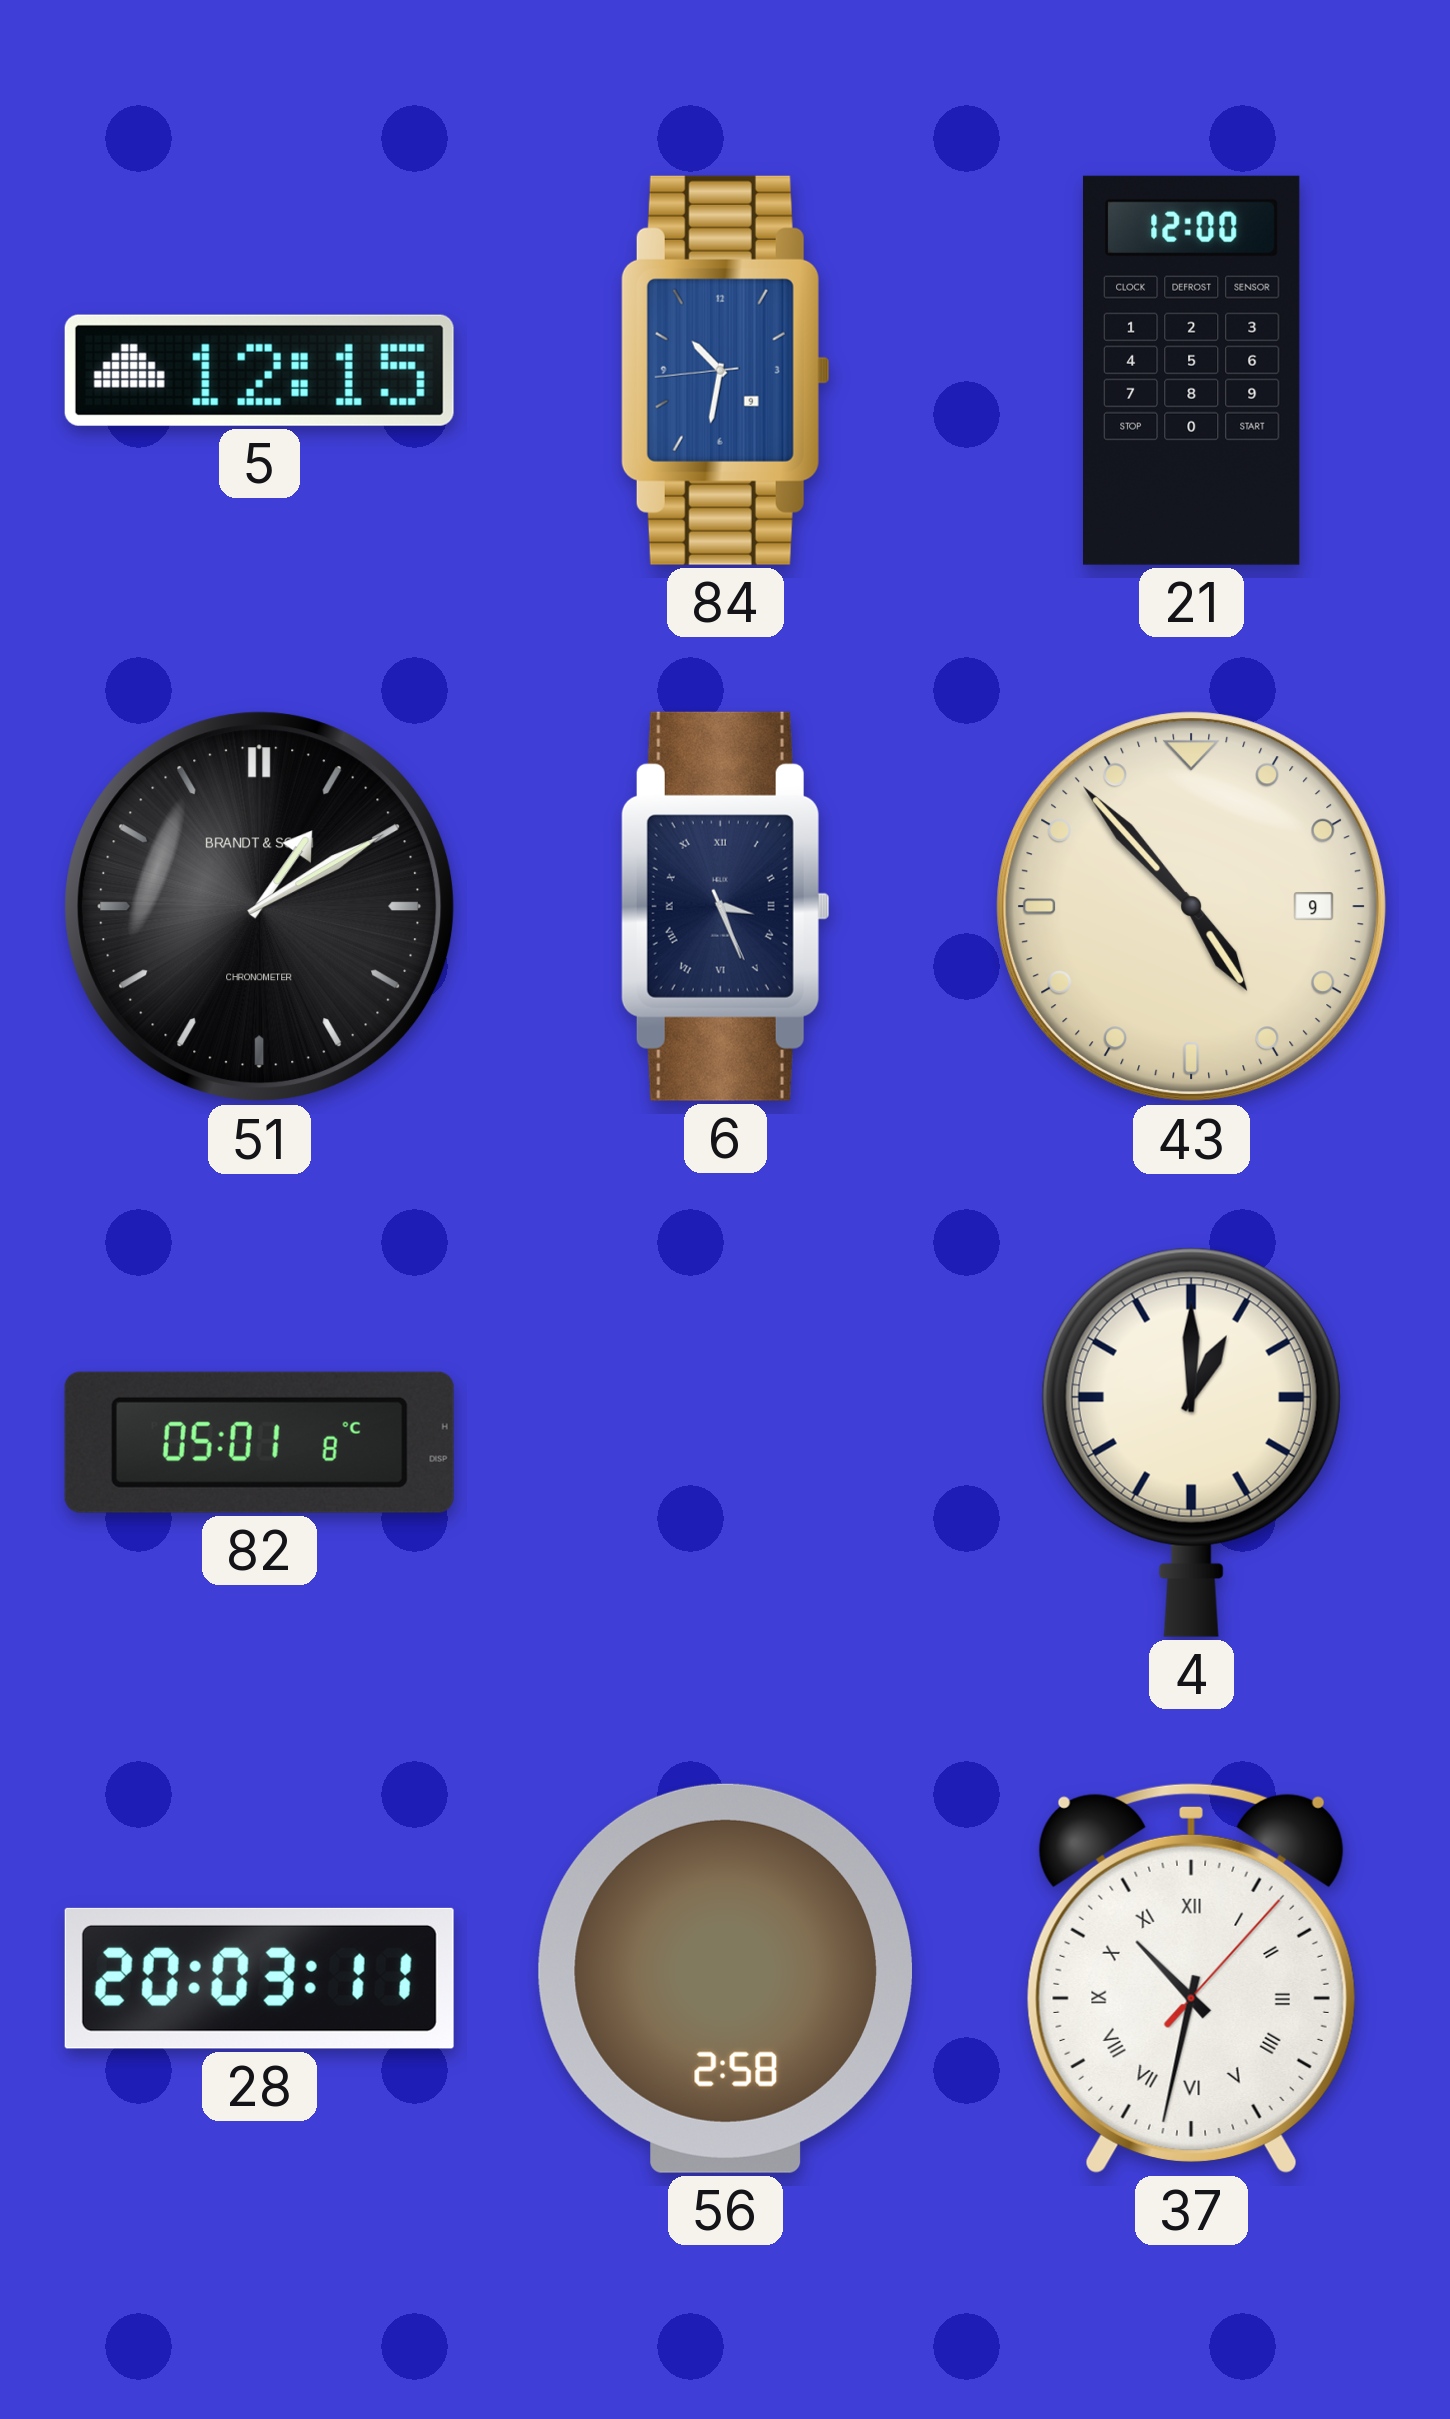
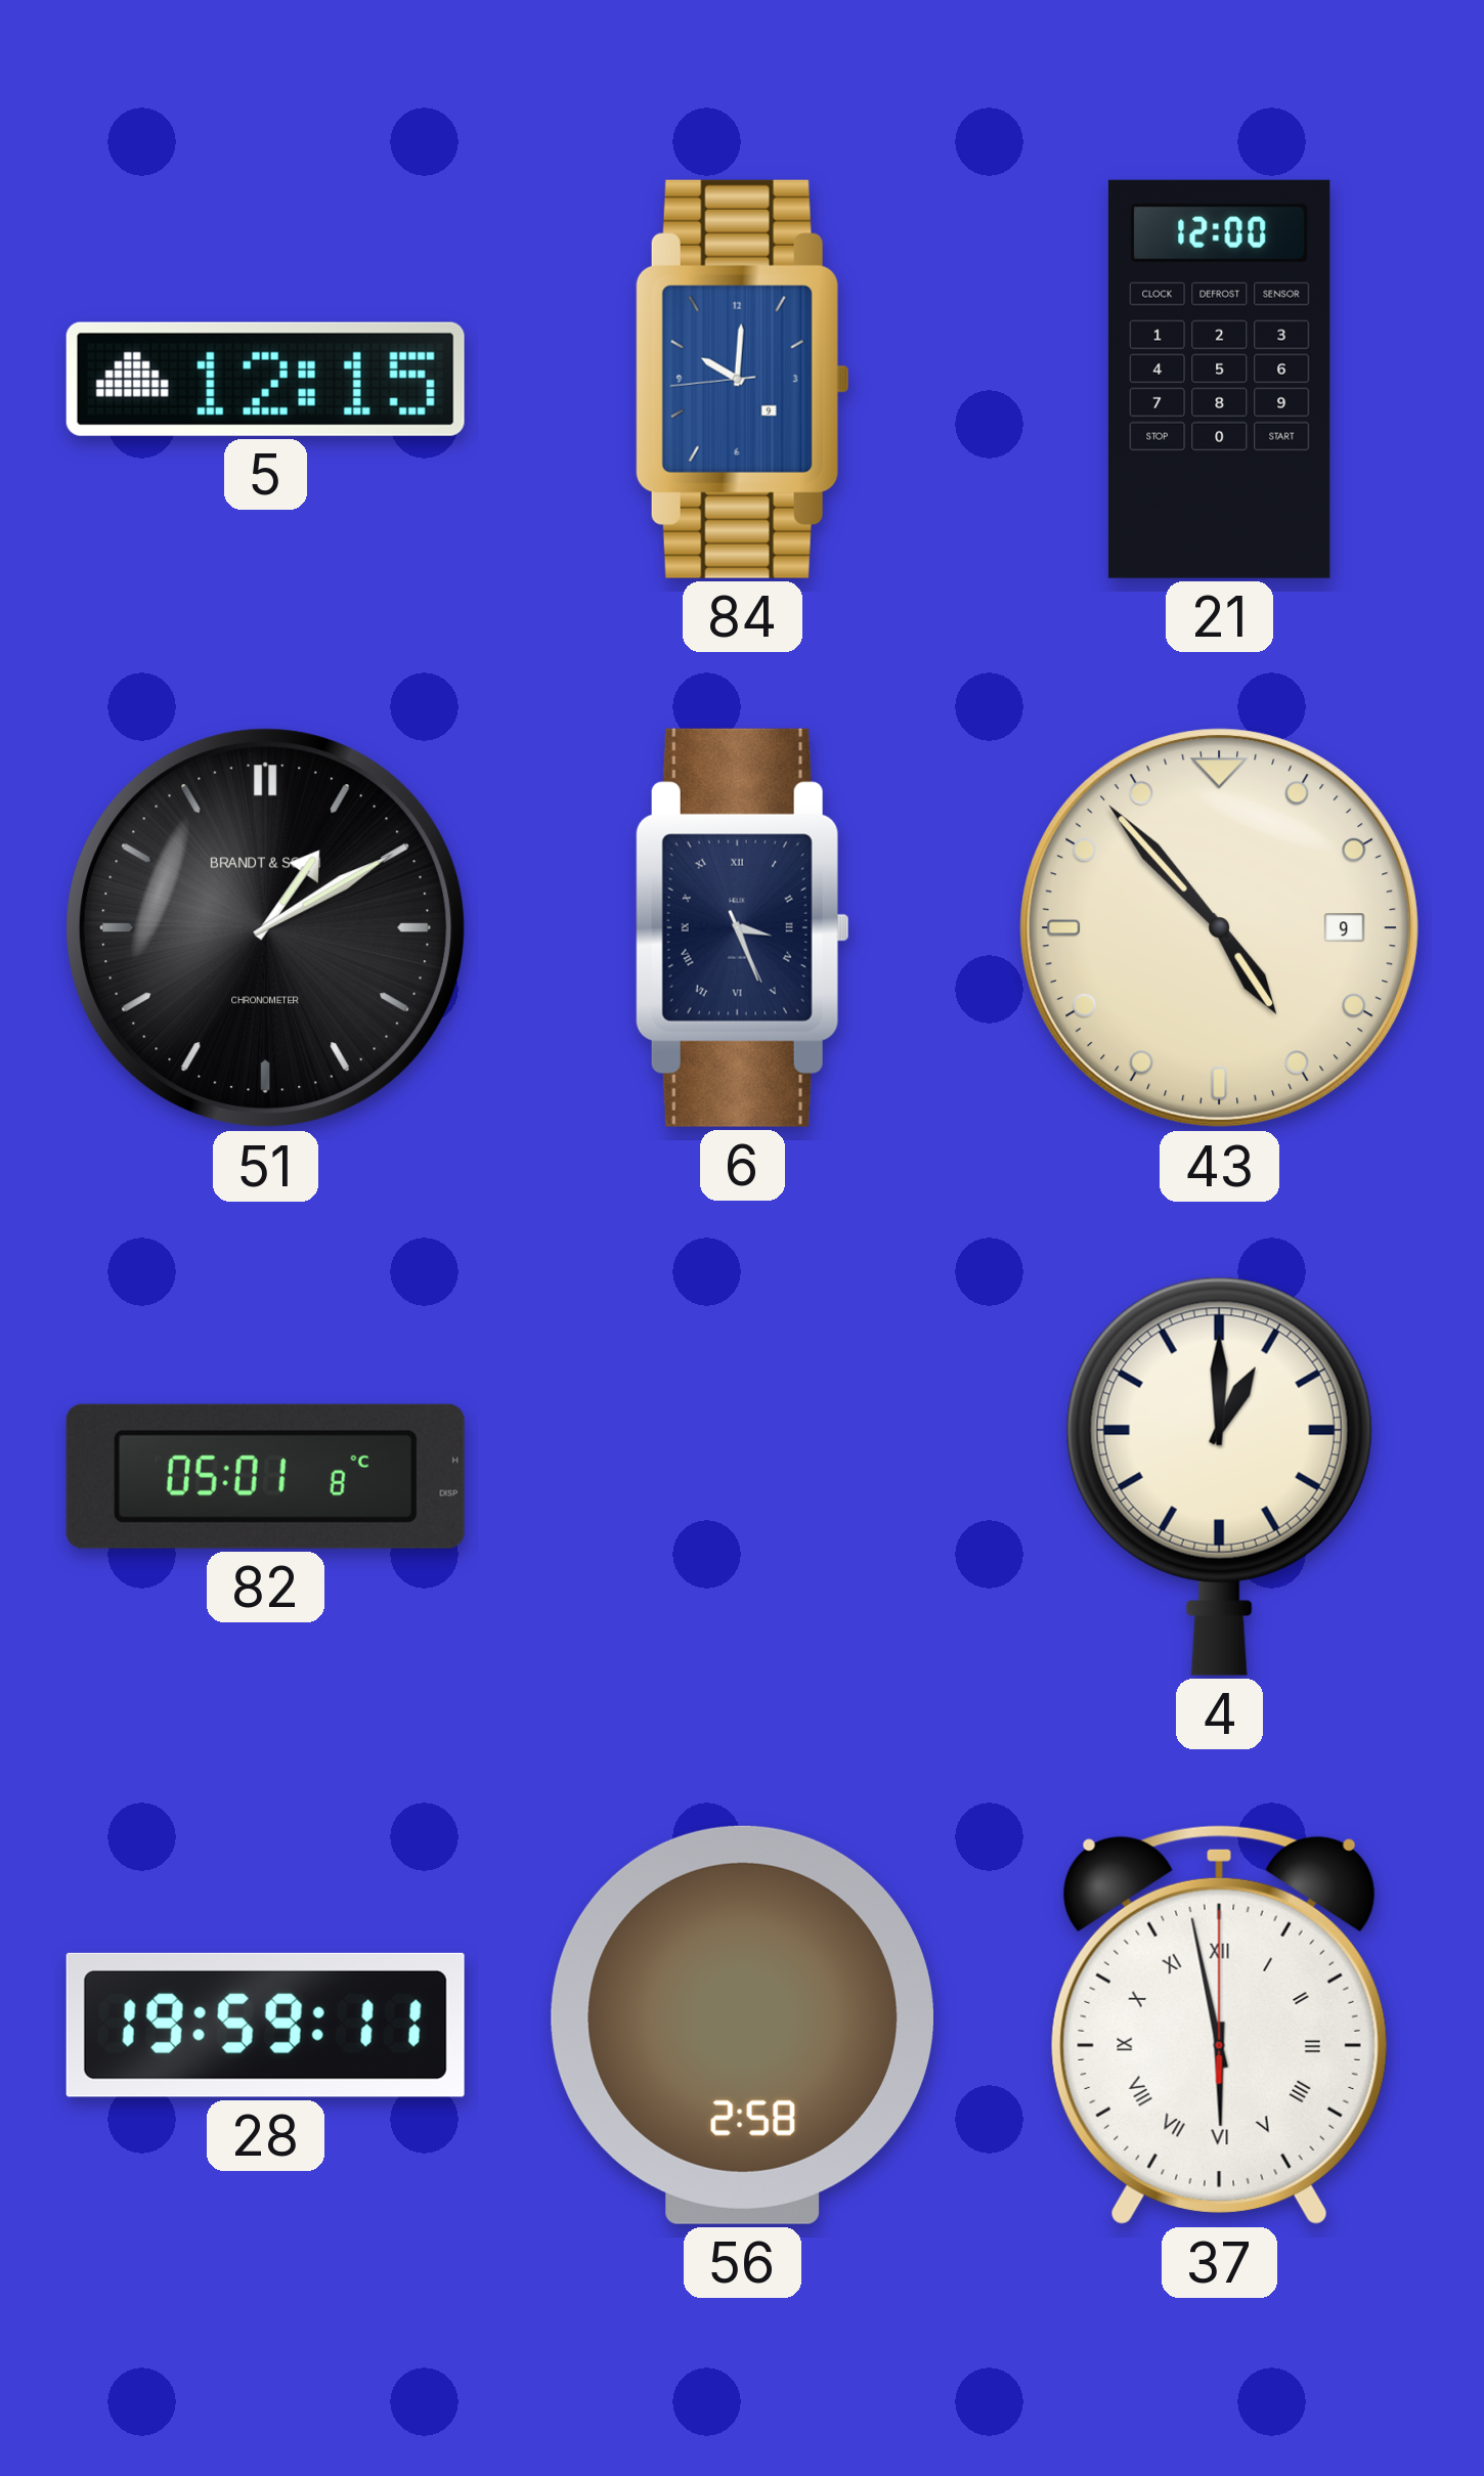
84: 10:31 -> 10:00
28: 20:03 -> 19:59
37: 10:32 -> 5:58
